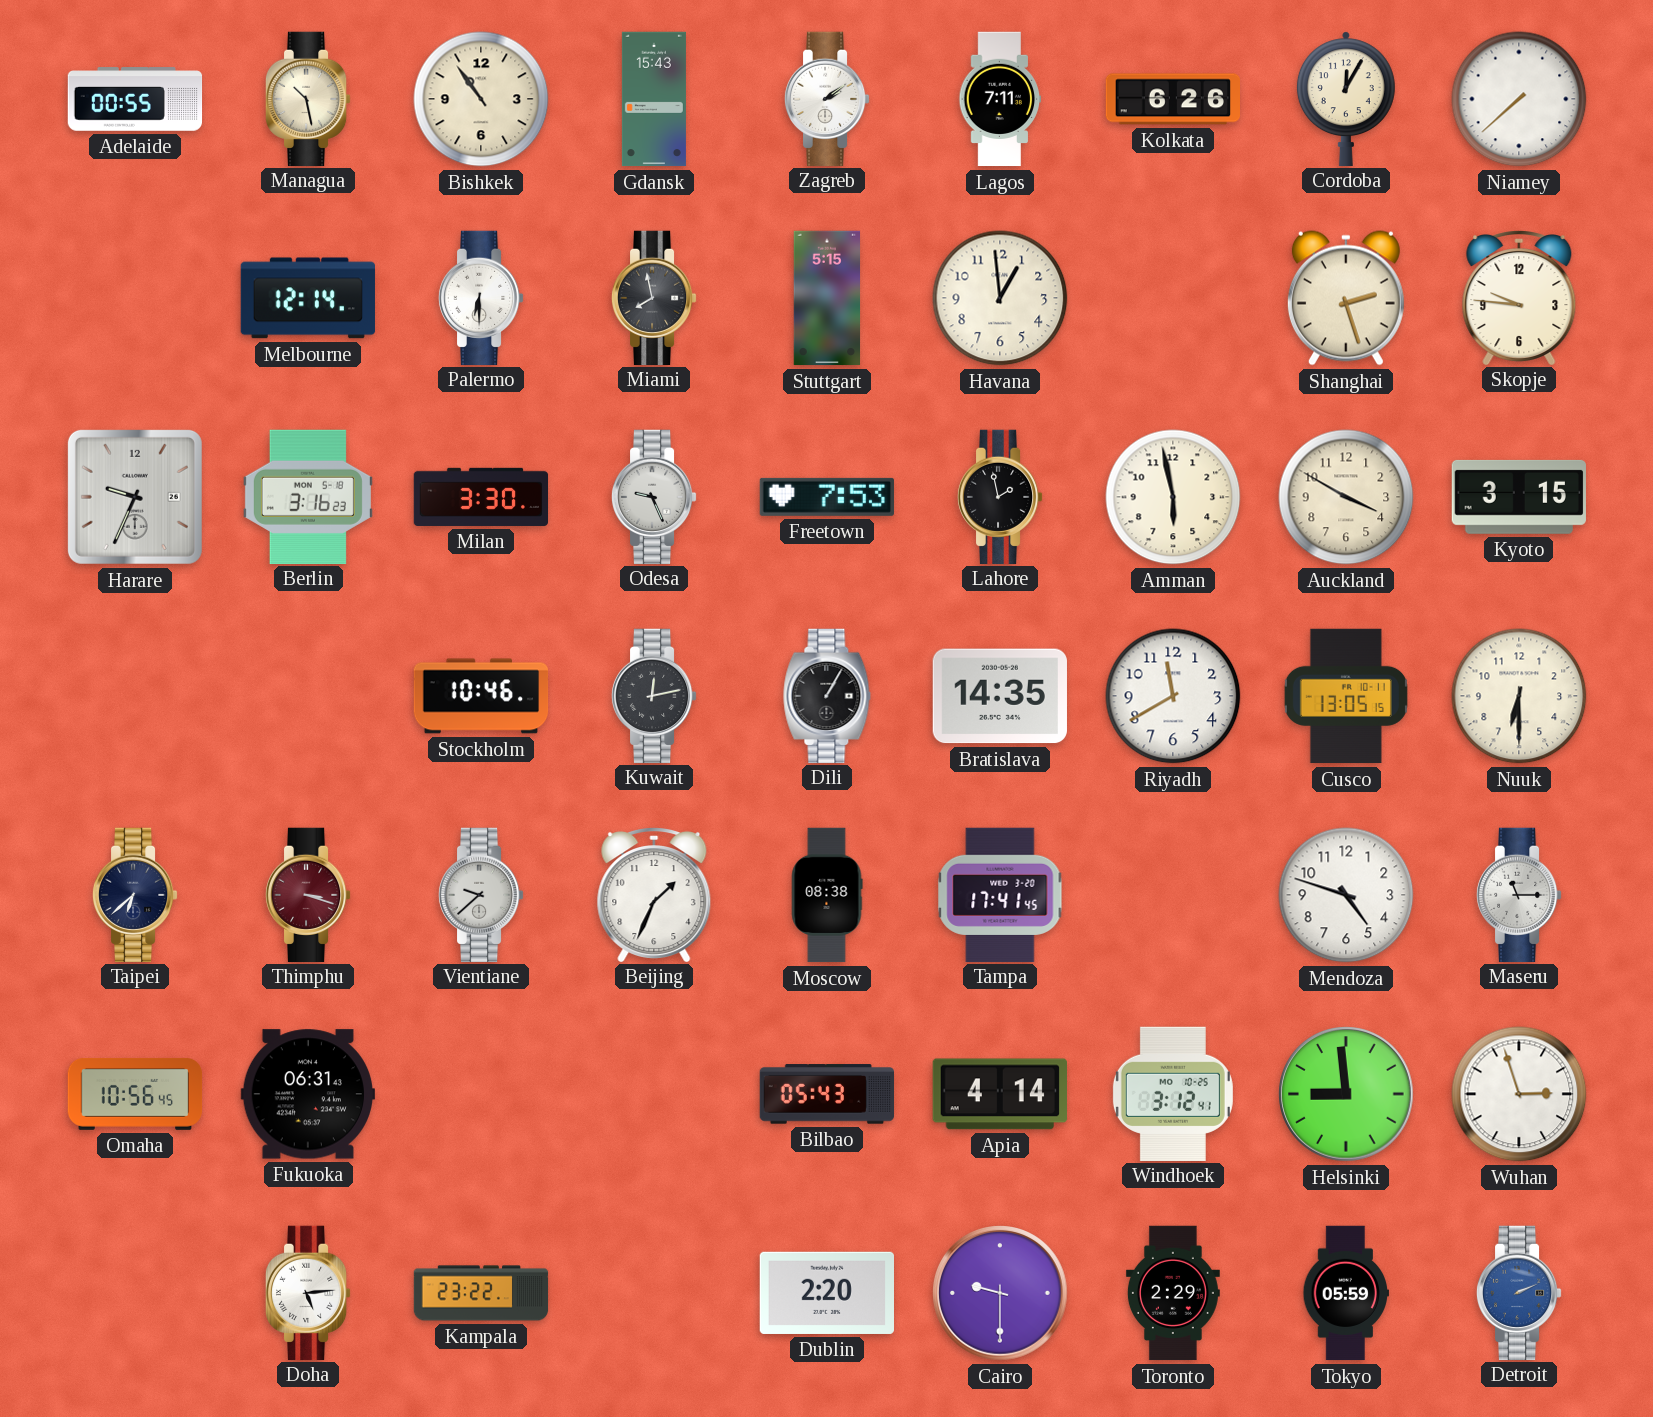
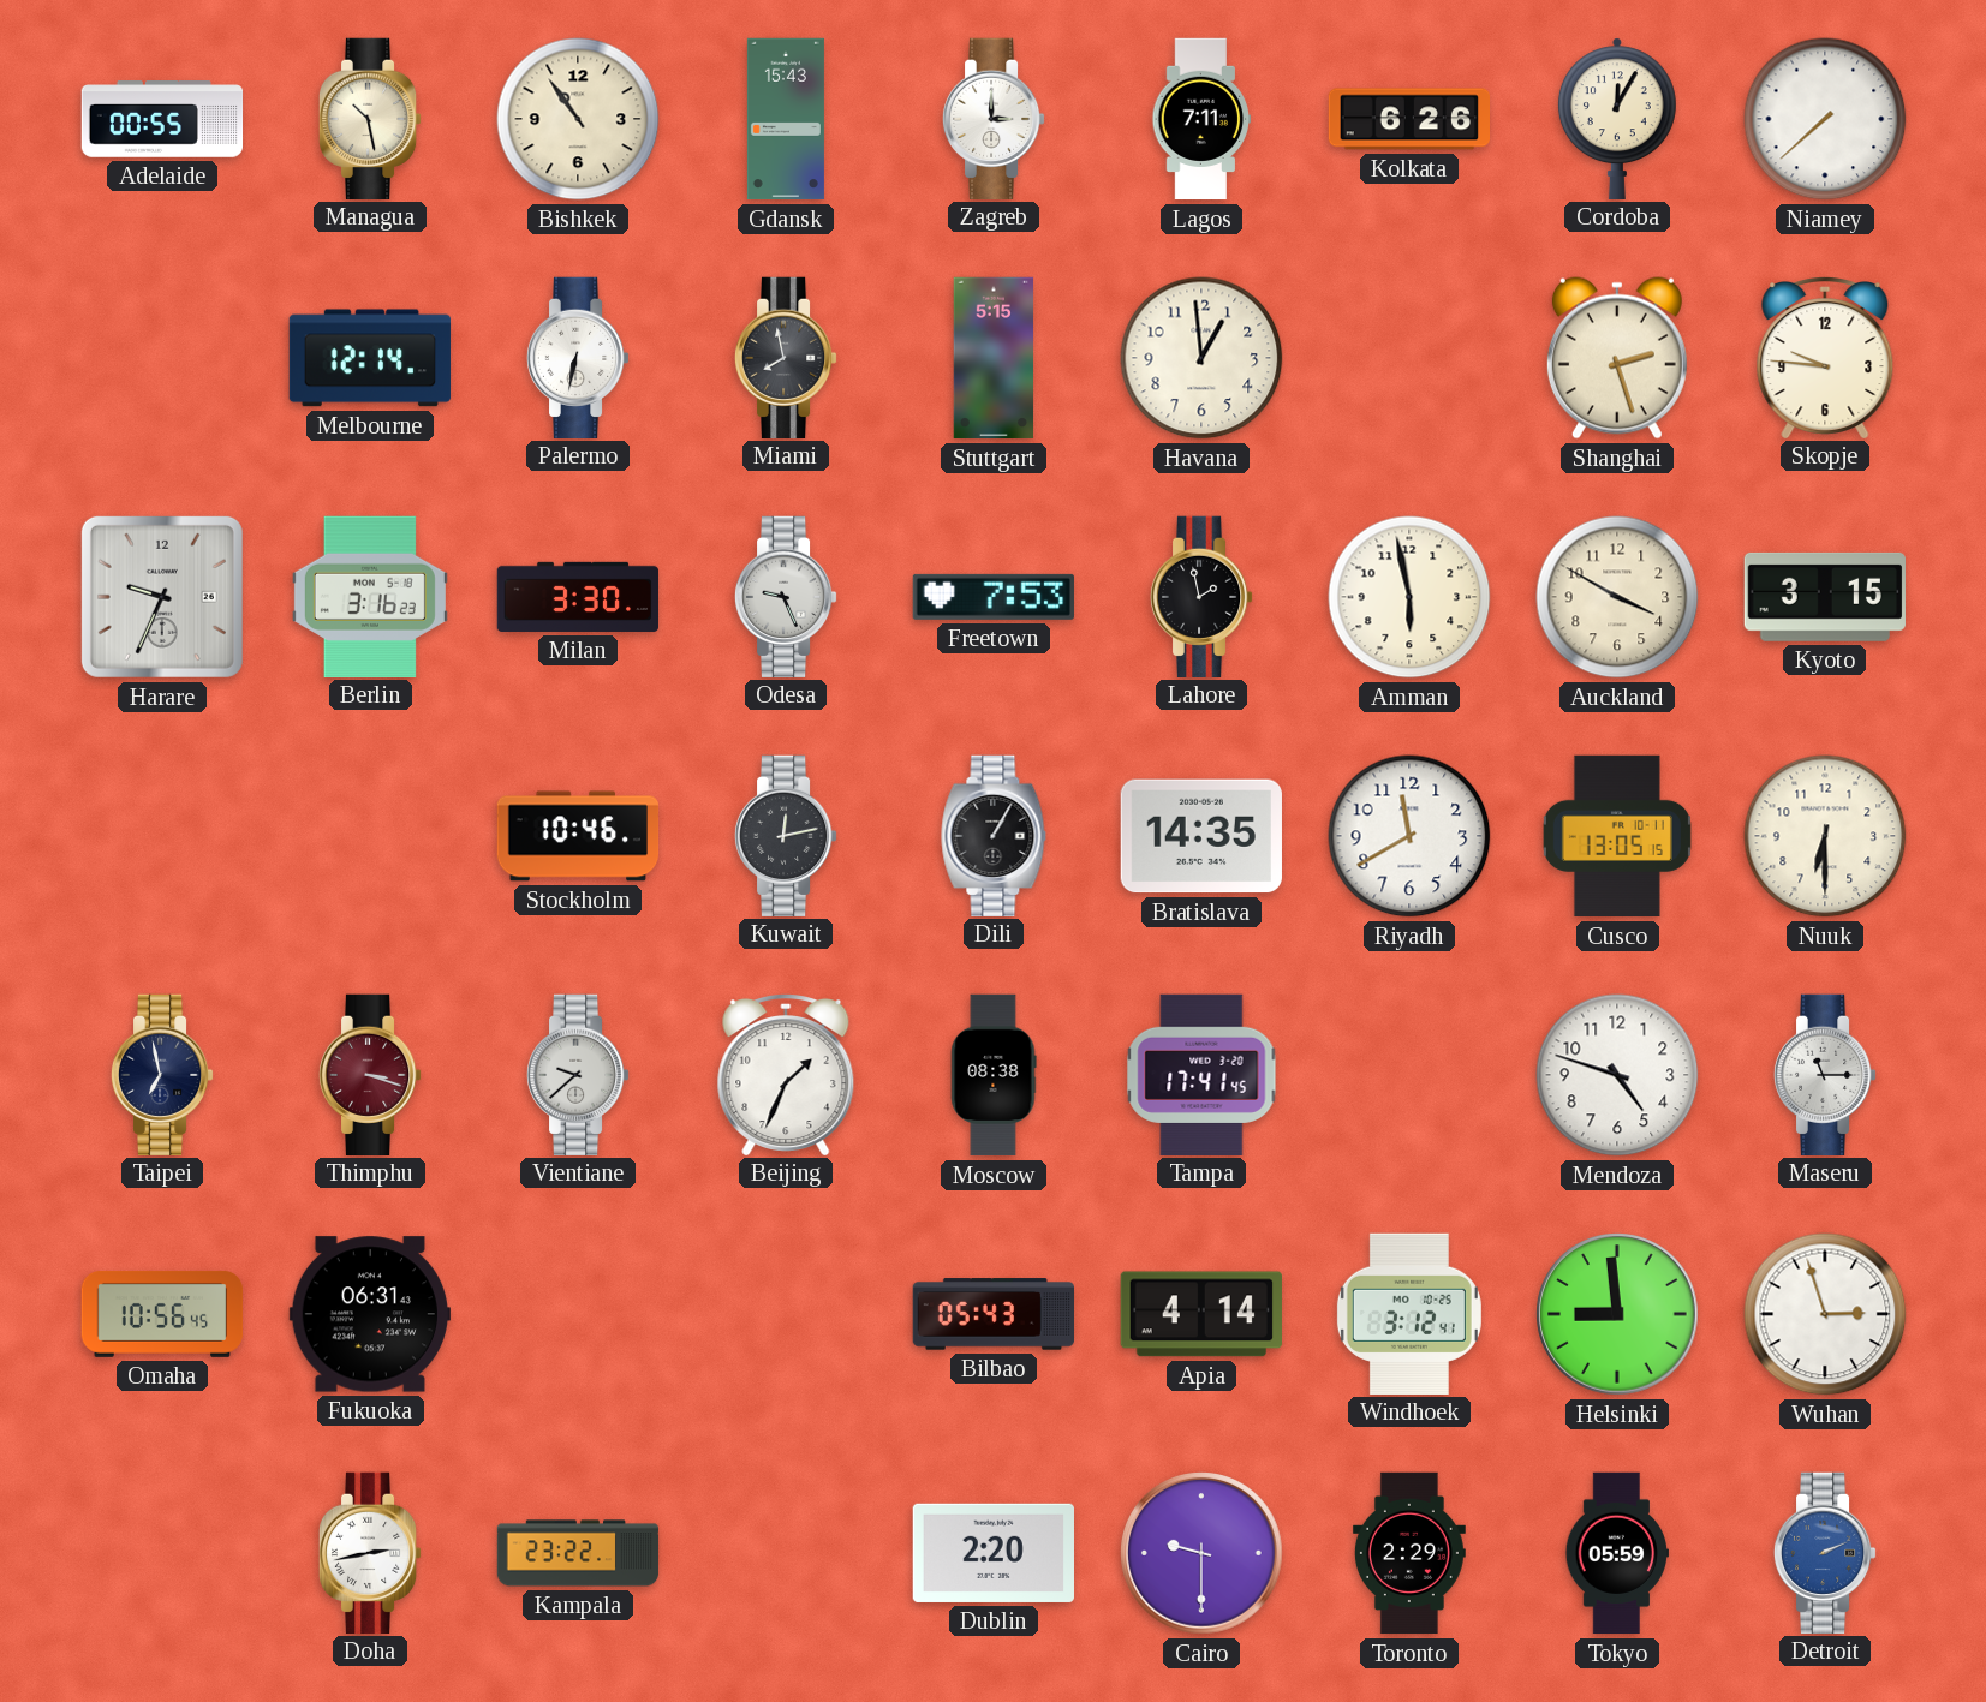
Zagreb: 2:09 -> 3:00
Palermo: 6:30 -> 6:32
Taipei: 6:38 -> 6:58
Doha: 5:14 -> 2:43
